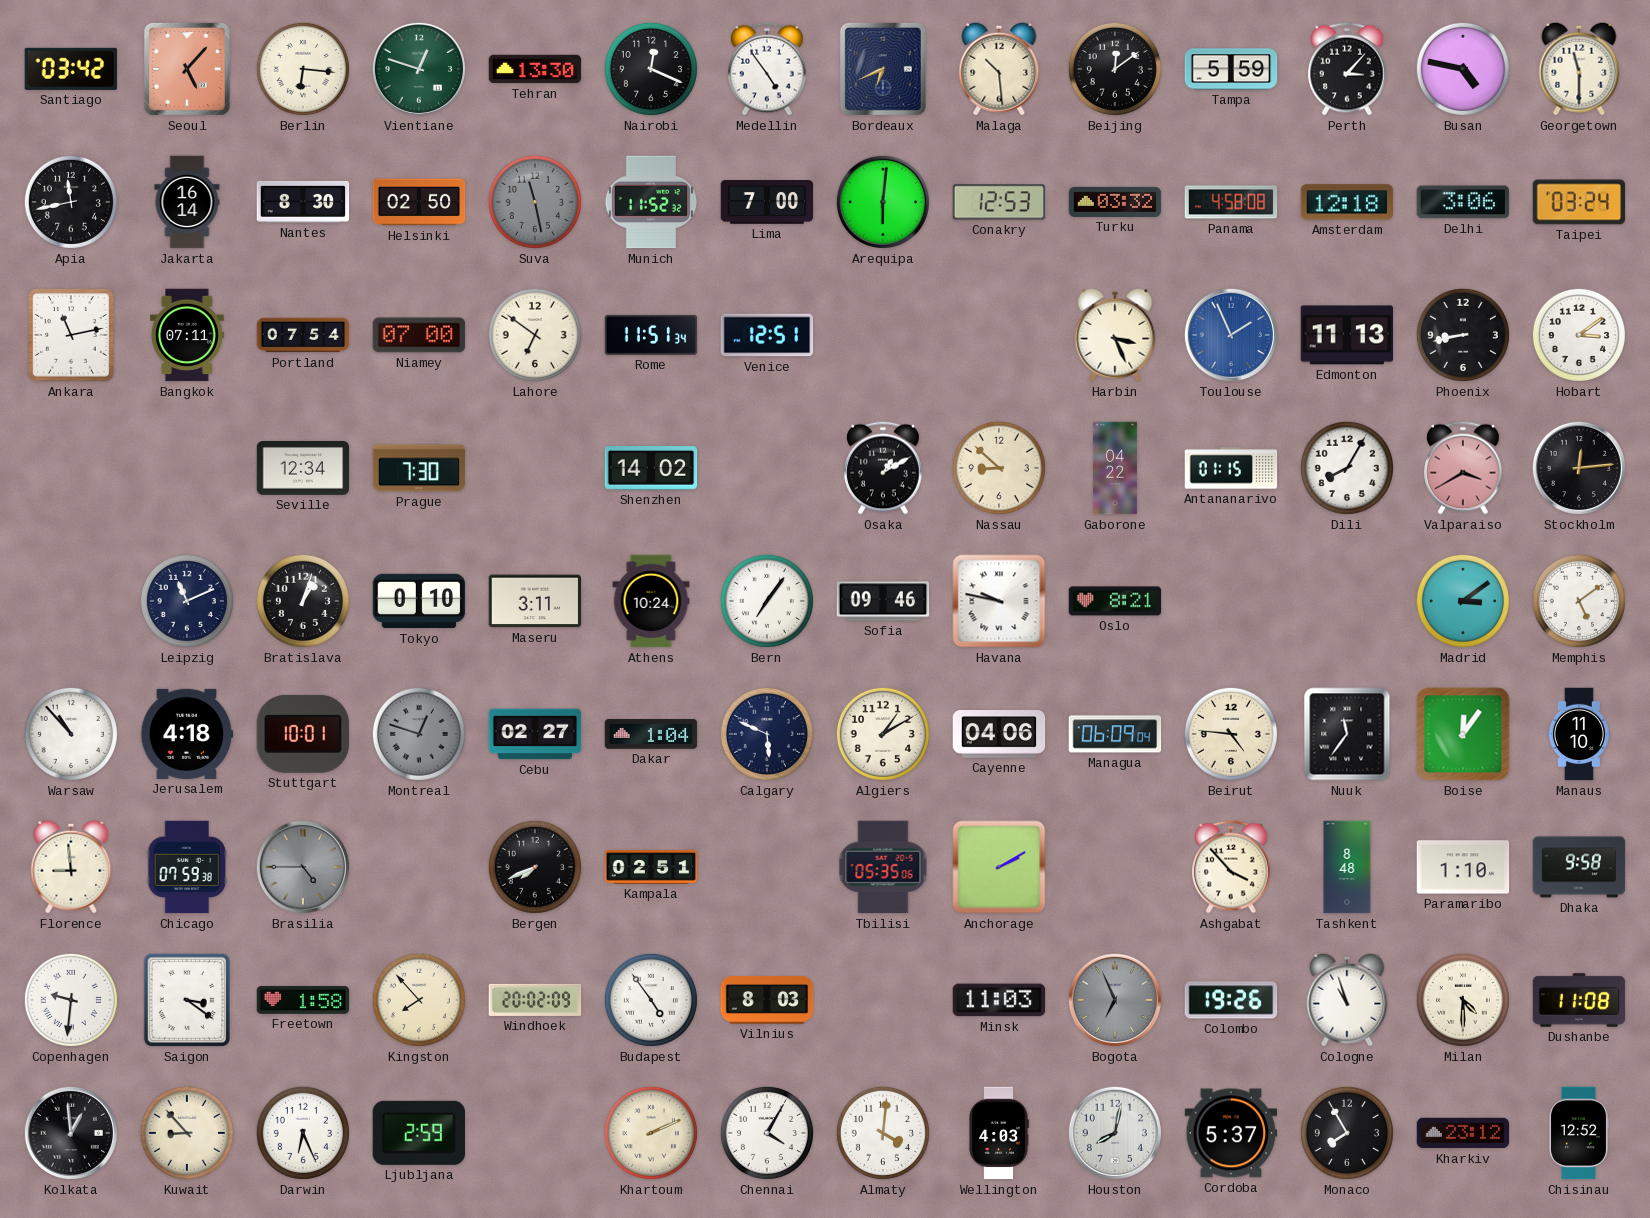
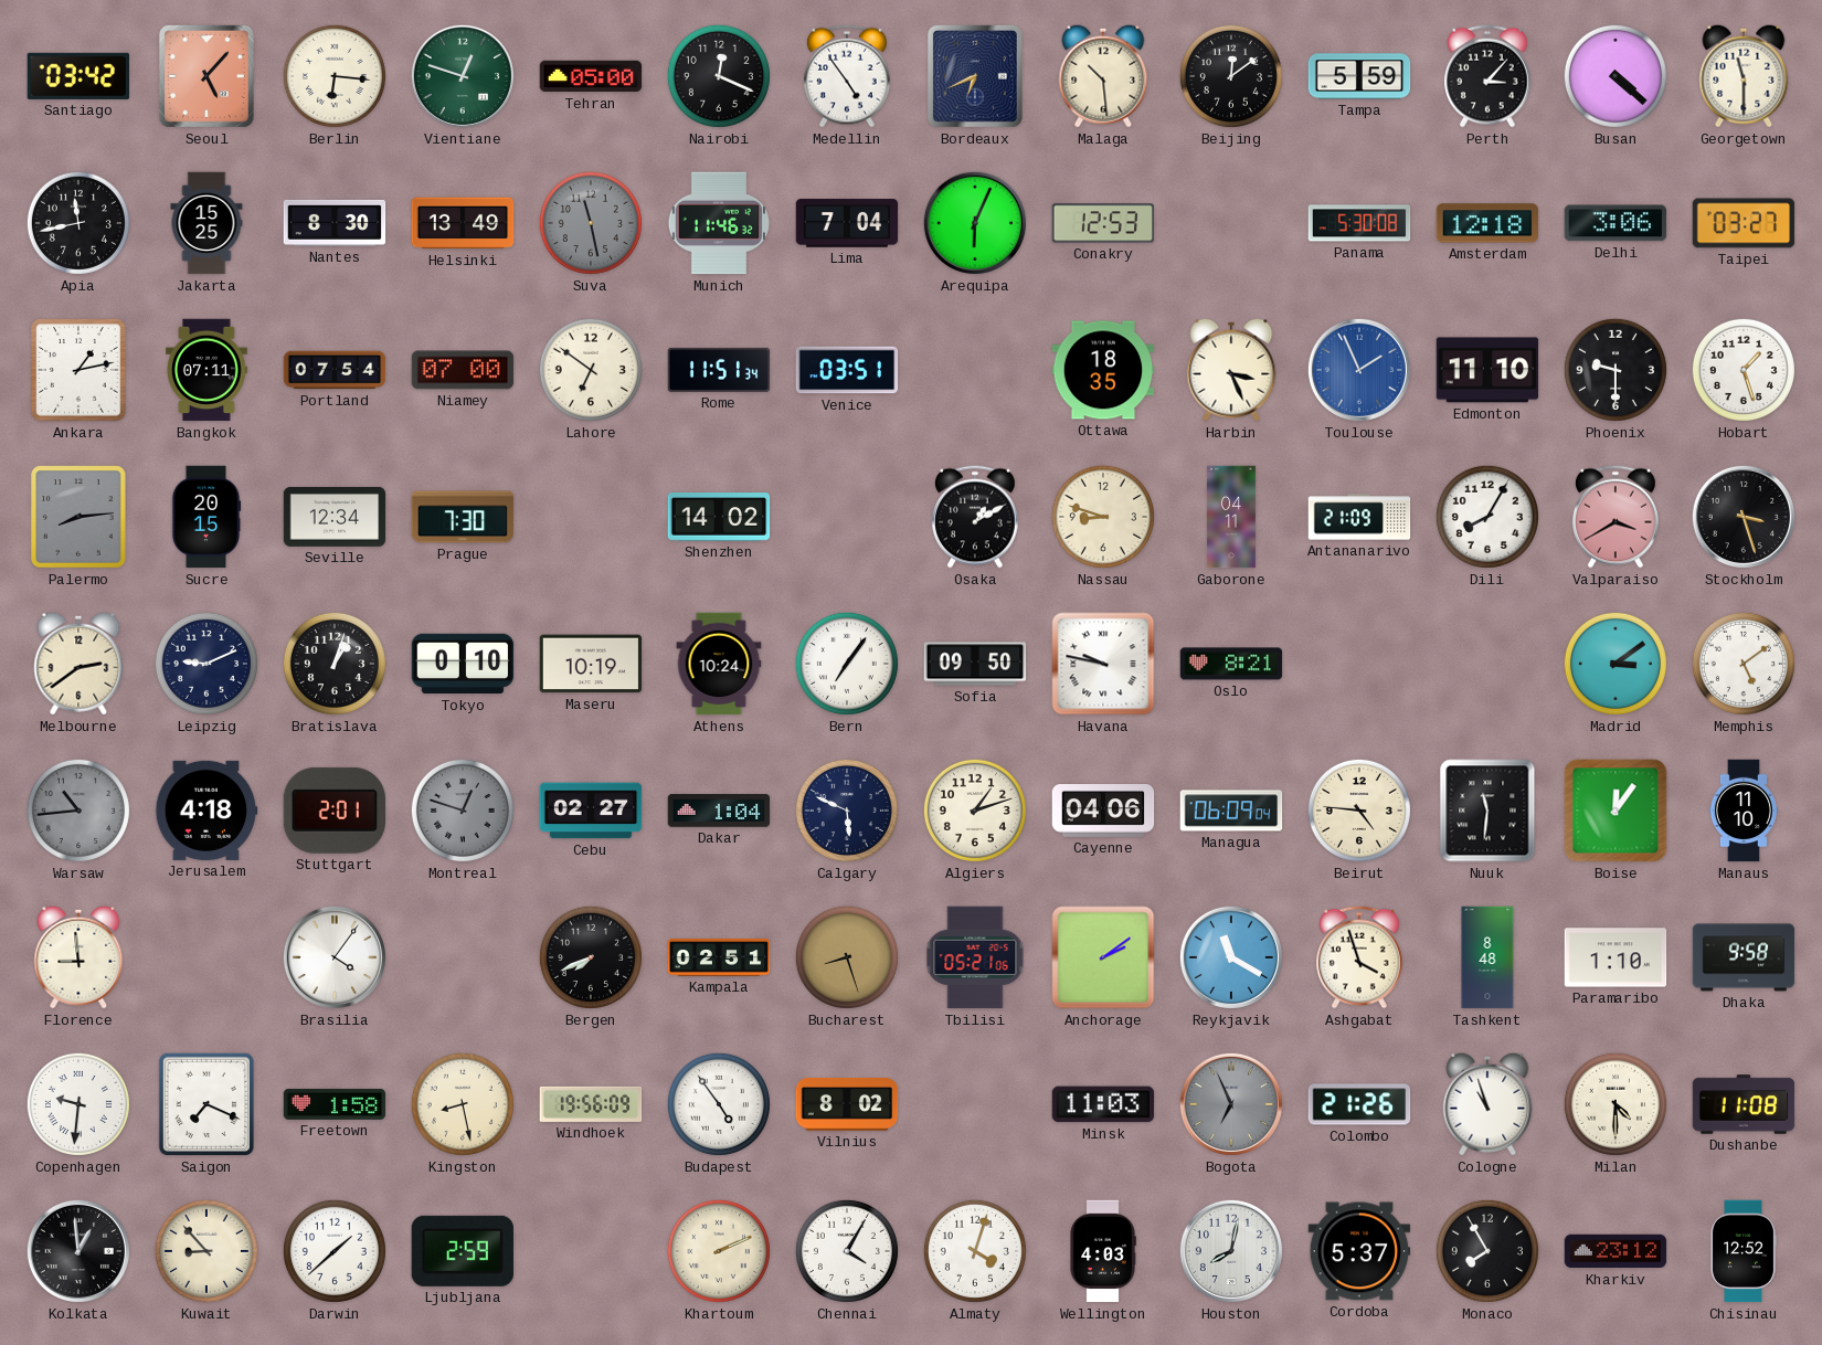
Tehran: 13:30 -> 05:00
Busan: 4:47 -> 4:22
Jakarta: 16:14 -> 15:25
Helsinki: 02:50 -> 13:49
Munich: 11:52 -> 11:46
Lima: 7:00 -> 7:04
Arequipa: 6:01 -> 6:04
Turku: 03:32 -> none
Panama: 4:58 -> 5:30
Taipei: 03:24 -> 03:27
Ankara: 11:13 -> 1:13
Venice: 12:51 -> 03:51
Ottawa: none -> 18:35
Edmonton: 11:13 -> 11:10
Phoenix: 8:43 -> 9:30
Hobart: 3:09 -> 1:27
Palermo: none -> 8:14
Sucre: none -> 20:15
Nassau: 8:52 -> 8:48
Gaborone: 04:22 -> 04:11
Antananarivo: 01:15 -> 21:09
Stockholm: 12:14 -> 3:27
Melbourne: none -> 2:39
Leipzig: 11:11 -> 9:11
Maseru: 3:11 -> 10:19
Sofia: 09:46 -> 09:50
Warsaw: 10:53 -> 10:44
Warsaw dial: white -> grey
Stuttgart: 10:01 -> 2:01
Algiers: 1:10 -> 1:12
Nuuk: 11:36 -> 11:31
Chicago: 07:59 -> none
Brasilia: 4:45 -> 4:06
Brasilia dial: grey -> white
Bucharest: none -> 8:27
Tbilisi: 05:35 -> 05:21
Anchorage: 2:10 -> 2:09
Reykjavik: none -> 11:20
Ashgabat: 3:53 -> 3:57
Saigon: 3:21 -> 7:19
Kingston: 7:53 -> 8:28
Windhoek: 20:02 -> 19:56
Vilnius: 8:03 -> 8:02
Colombo: 19:26 -> 21:26
Darwin: 6:26 -> 1:38
Almaty: 4:01 -> 4:03
